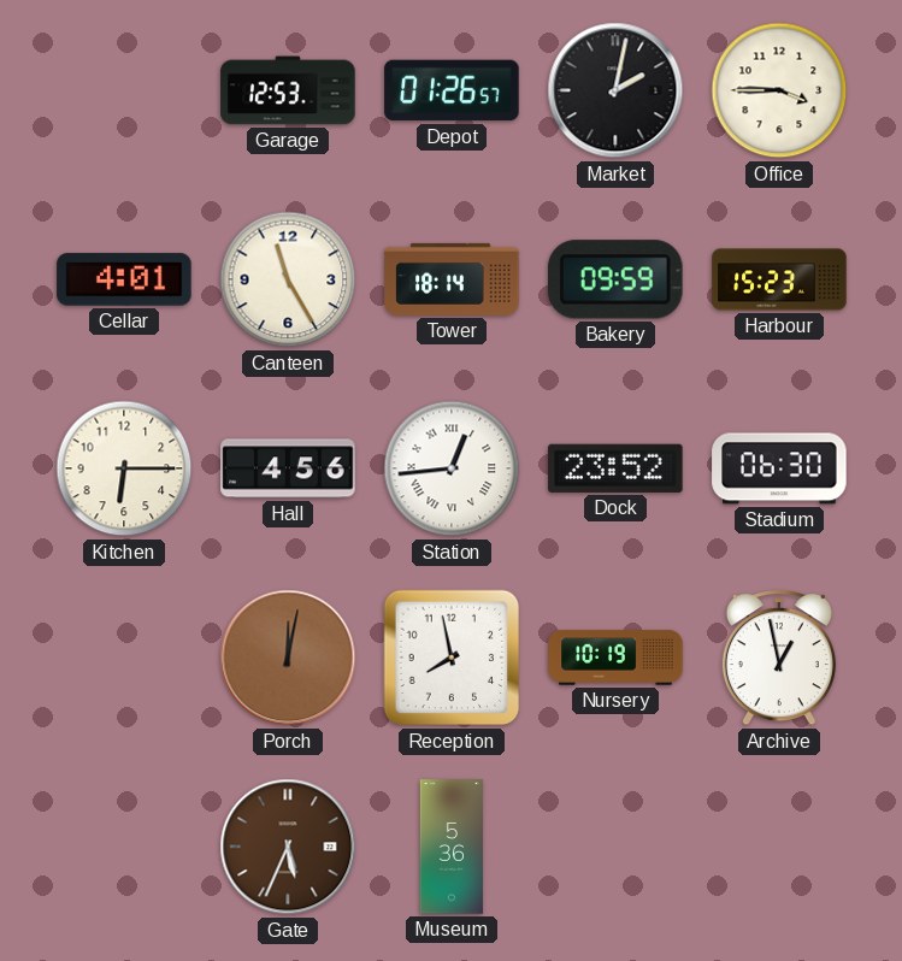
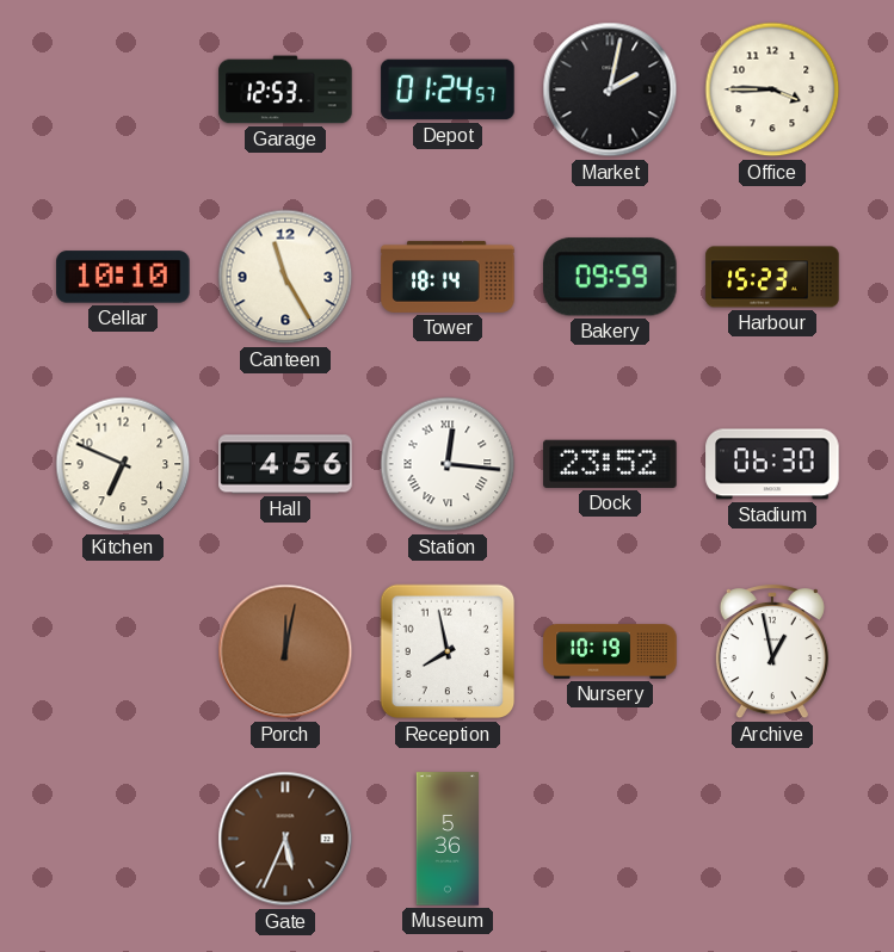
Depot: 01:26 -> 01:24
Cellar: 4:01 -> 10:10
Kitchen: 6:15 -> 6:49
Station: 12:44 -> 12:16
